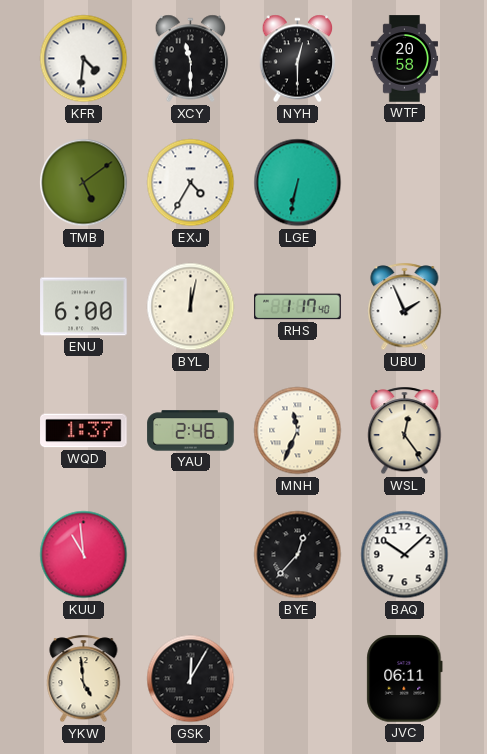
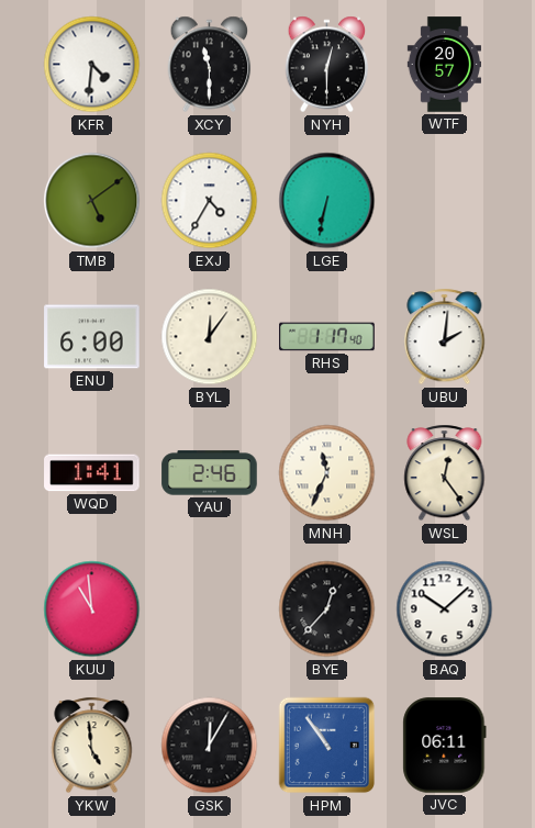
WTF: 20:58 -> 20:57
BYL: 12:02 -> 12:06
UBU: 1:56 -> 2:01
WQD: 1:37 -> 1:41
HPM: none -> 10:54
